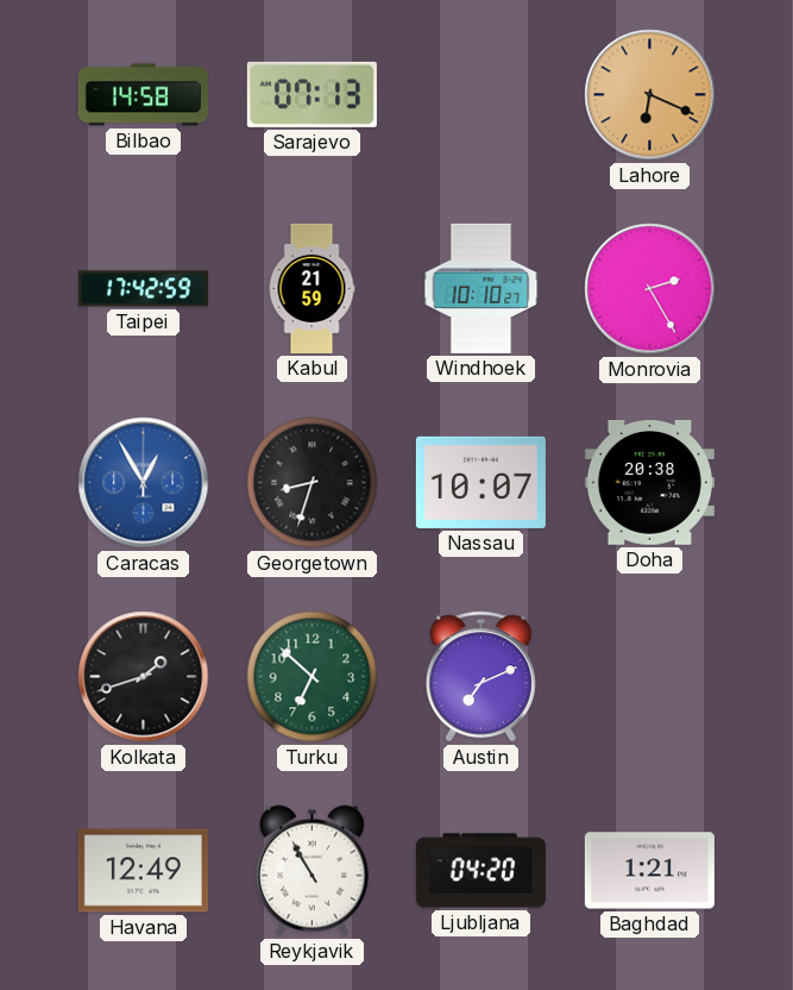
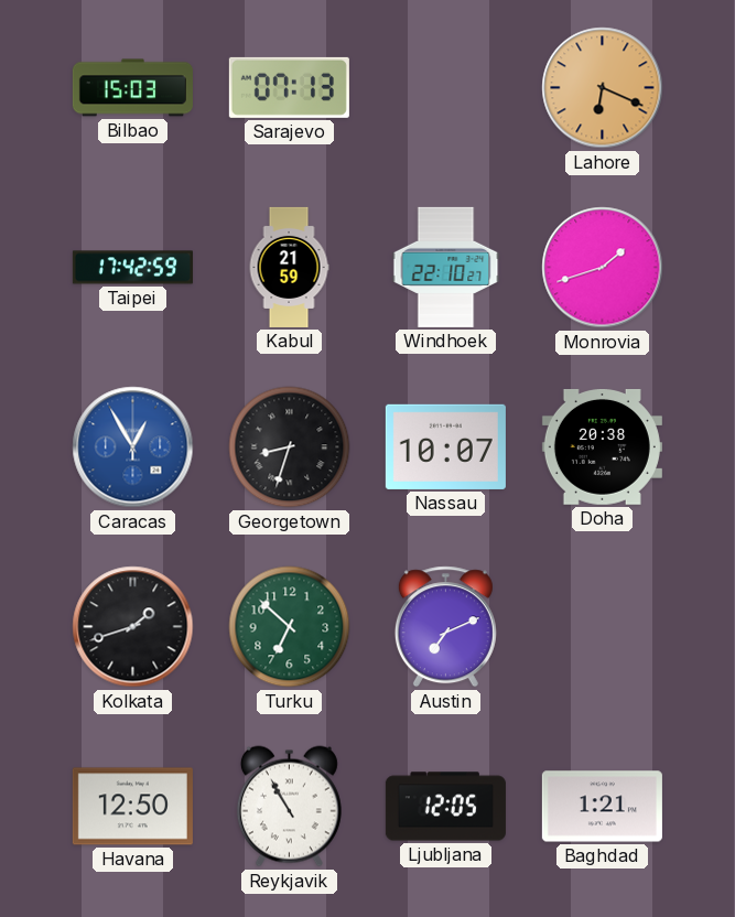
Bilbao: 14:58 -> 15:03
Windhoek: 10:10 -> 22:10
Monrovia: 2:25 -> 1:42
Havana: 12:49 -> 12:50
Ljubljana: 04:20 -> 12:05
